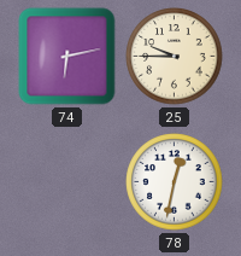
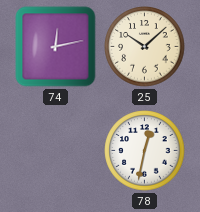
74: 6:13 -> 12:13
25: 9:45 -> 10:08
